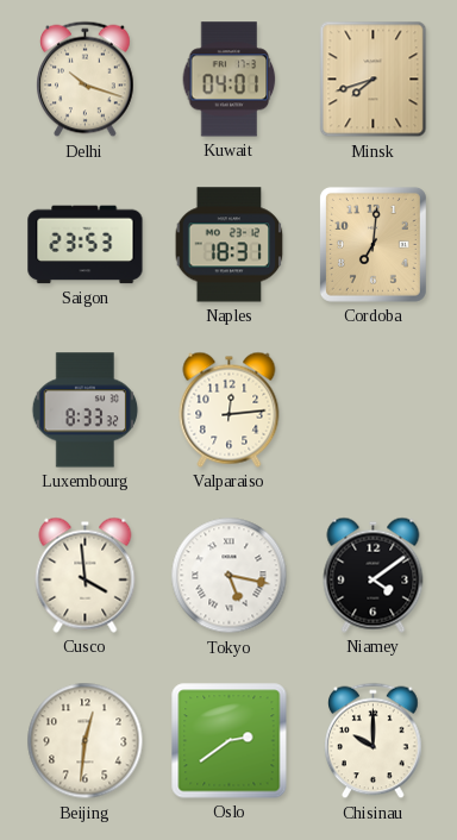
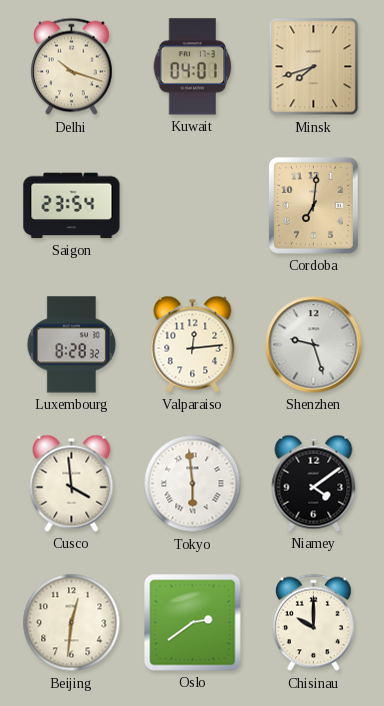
Saigon: 23:53 -> 23:54
Naples: 18:31 -> none
Luxembourg: 8:33 -> 8:28
Shenzhen: none -> 9:27
Tokyo: 5:17 -> 5:59
